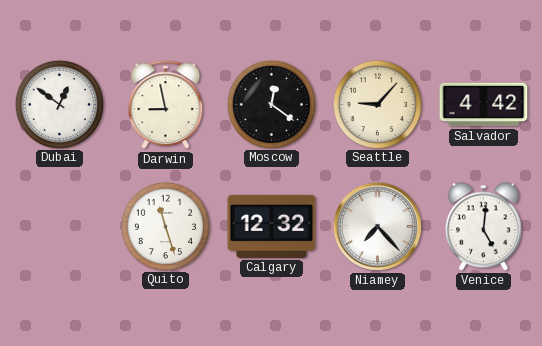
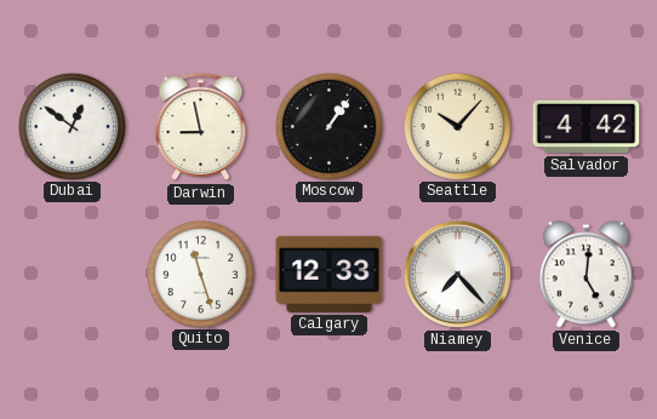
Moscow: 12:21 -> 1:06
Seattle: 9:07 -> 10:07
Calgary: 12:32 -> 12:33
